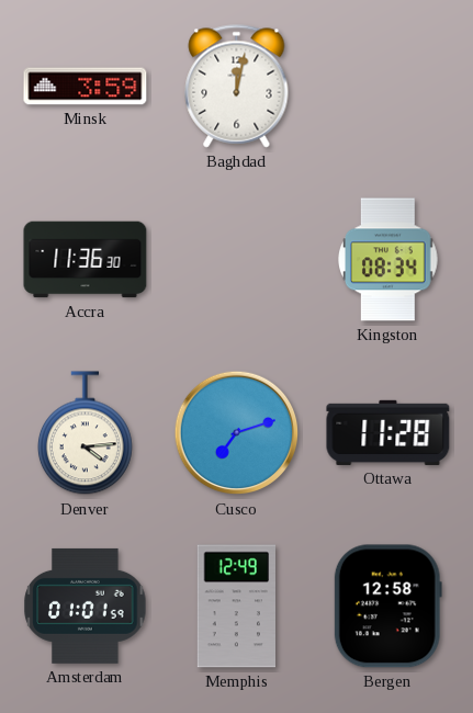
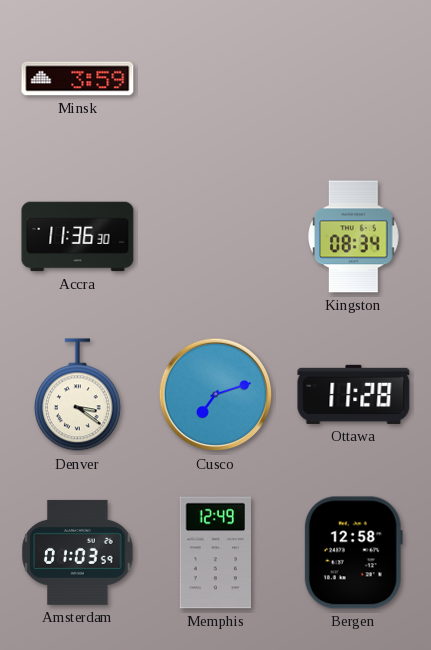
Baghdad: 12:02 -> none
Denver: 4:14 -> 3:21
Amsterdam: 01:01 -> 01:03
